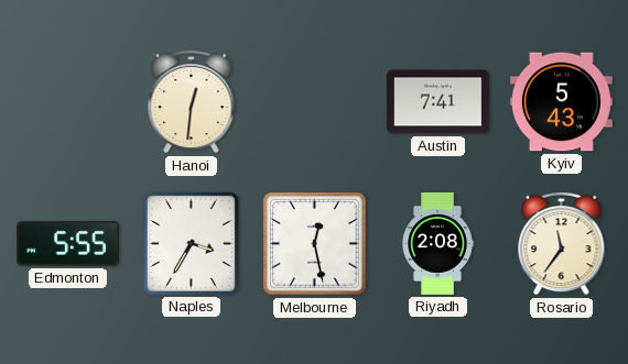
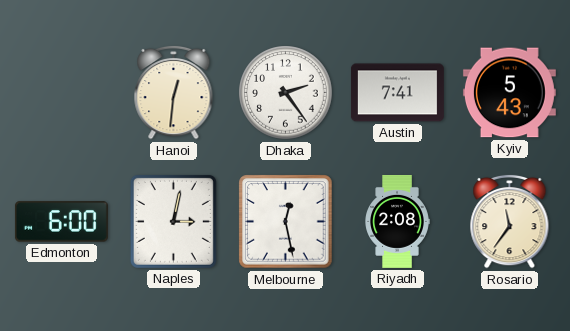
Dhaka: none -> 2:24
Edmonton: 5:55 -> 6:00
Naples: 3:35 -> 3:02
